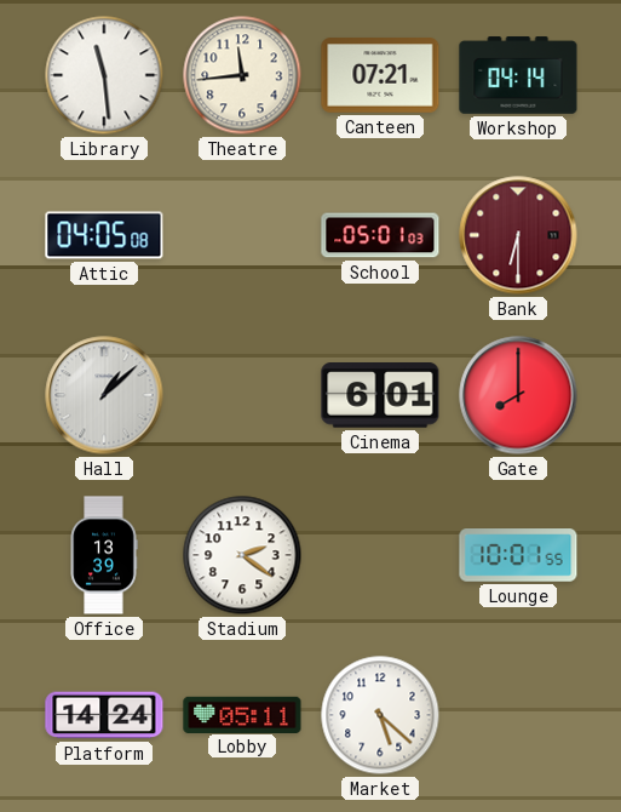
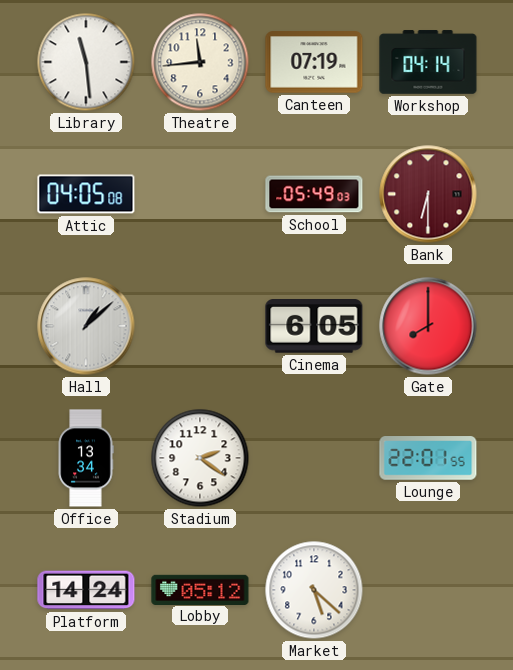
Canteen: 07:21 -> 07:19
School: 05:01 -> 05:49
Cinema: 6:01 -> 6:05
Office: 13:39 -> 13:34
Lounge: 10:01 -> 22:01
Lobby: 05:11 -> 05:12
